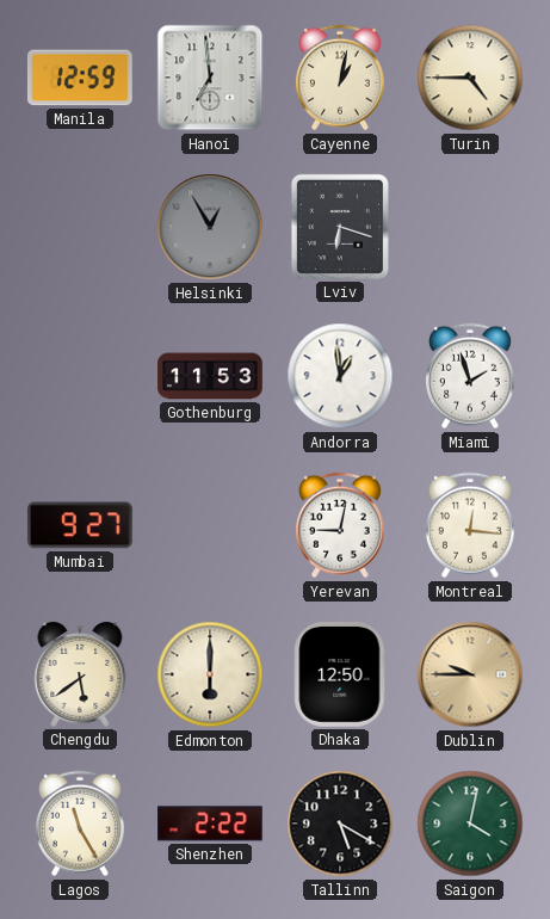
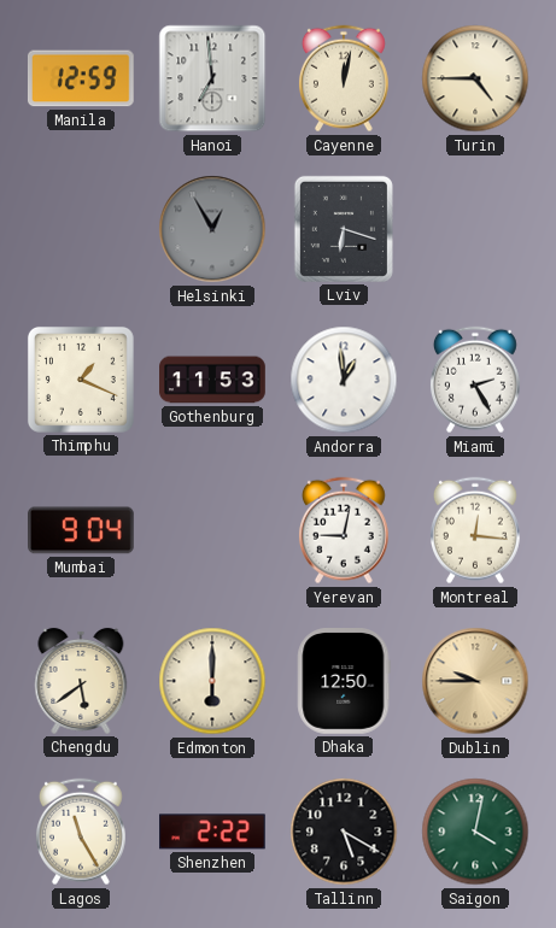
Cayenne: 1:02 -> 12:02
Thimphu: none -> 1:19
Miami: 1:57 -> 2:25
Mumbai: 9:27 -> 9:04
